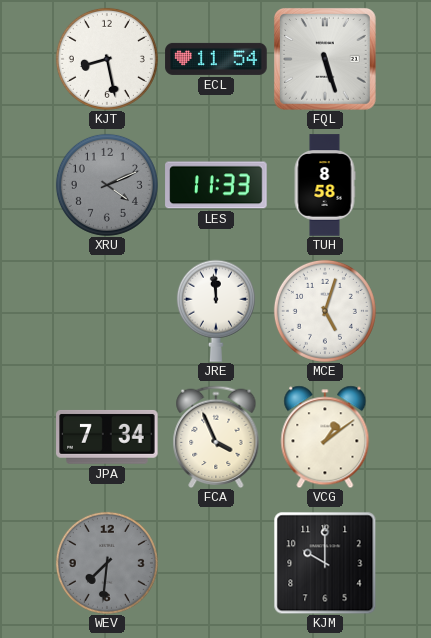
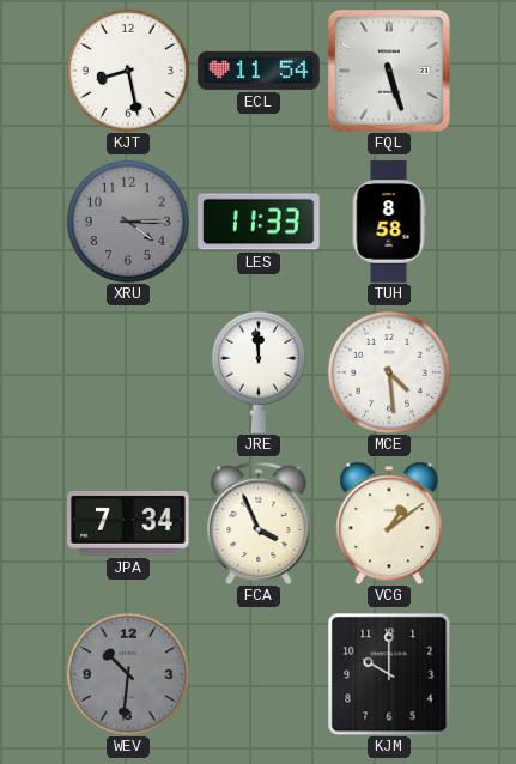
XRU: 4:11 -> 4:15
MCE: 5:03 -> 4:29
WEV: 7:31 -> 10:31
